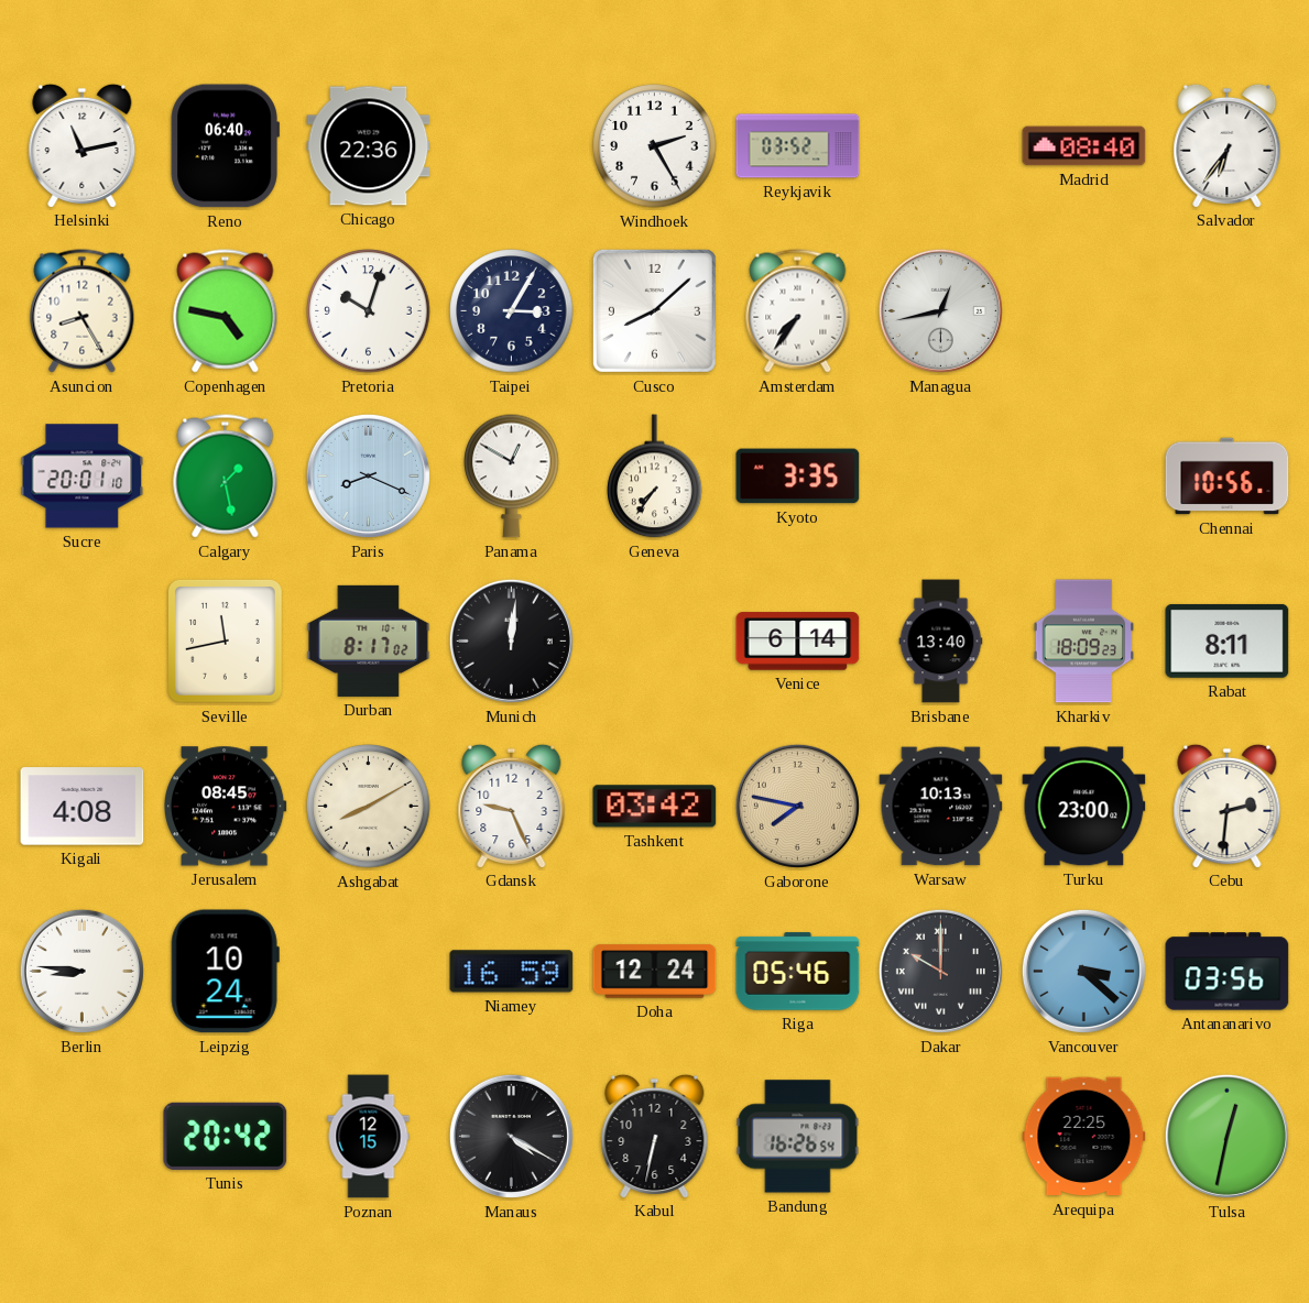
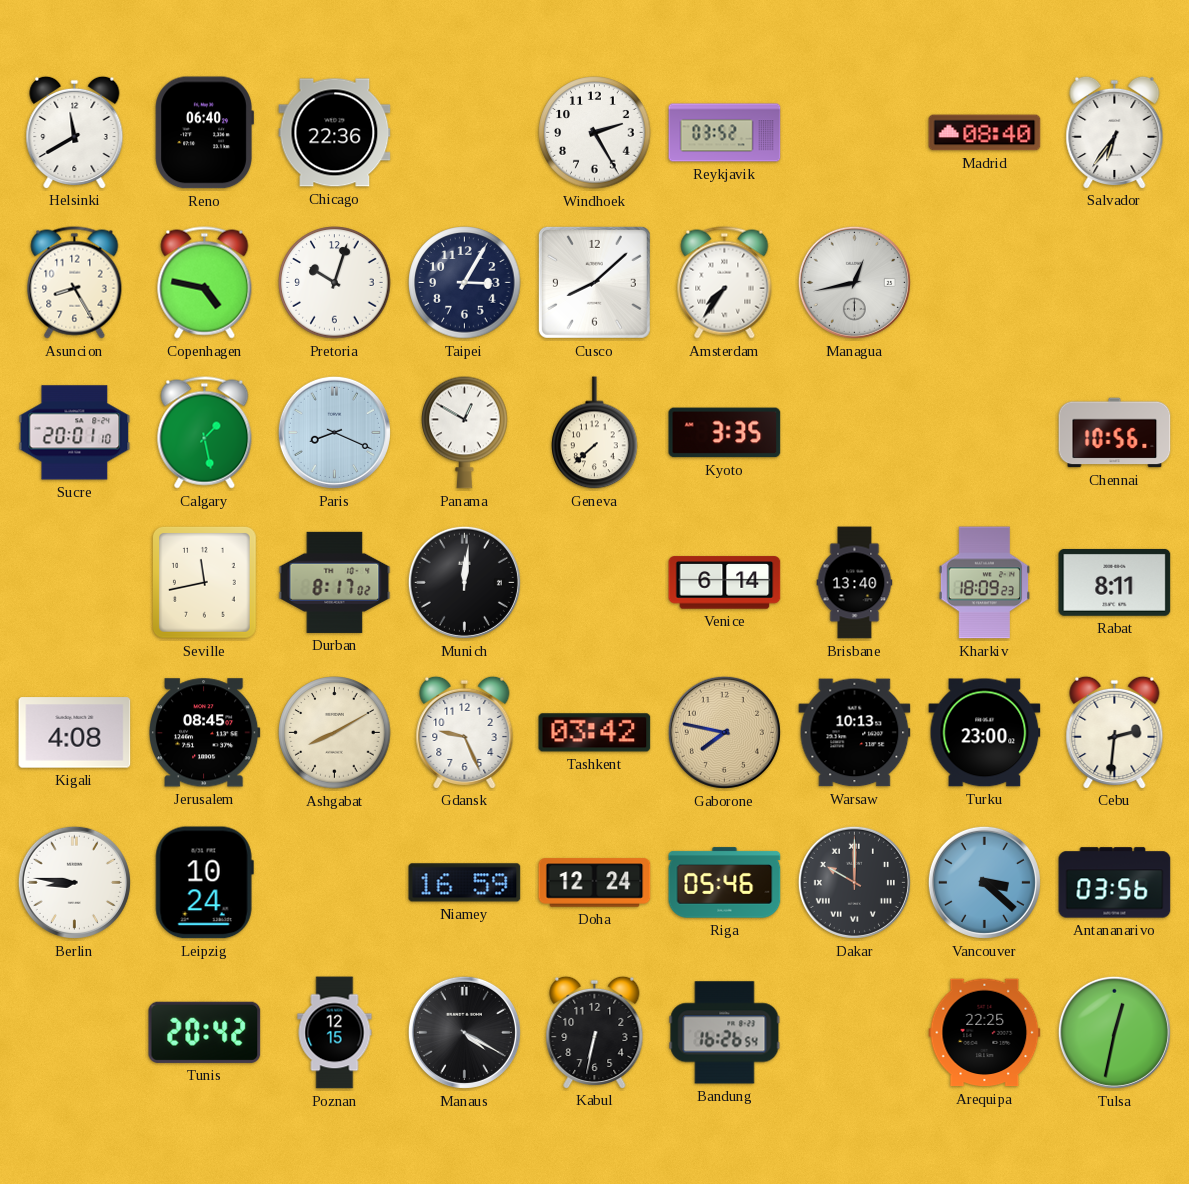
Helsinki: 11:13 -> 11:40
Geneva: 7:36 -> 7:38
